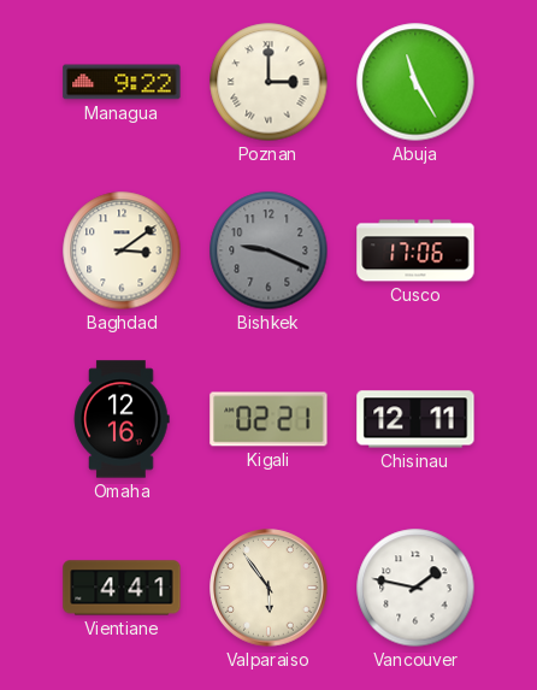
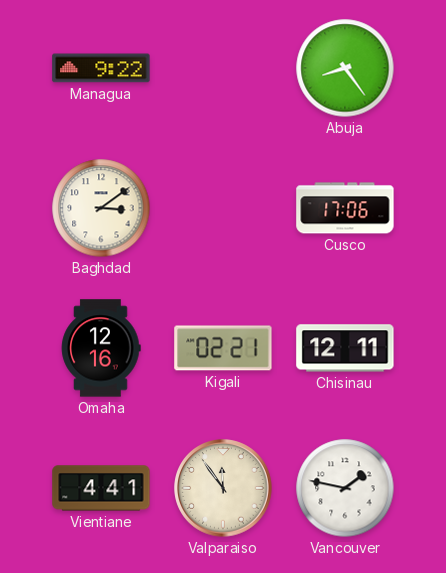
Poznan: 3:00 -> none
Abuja: 11:25 -> 8:24
Bishkek: 9:19 -> none
Valparaiso: 5:54 -> 11:54
